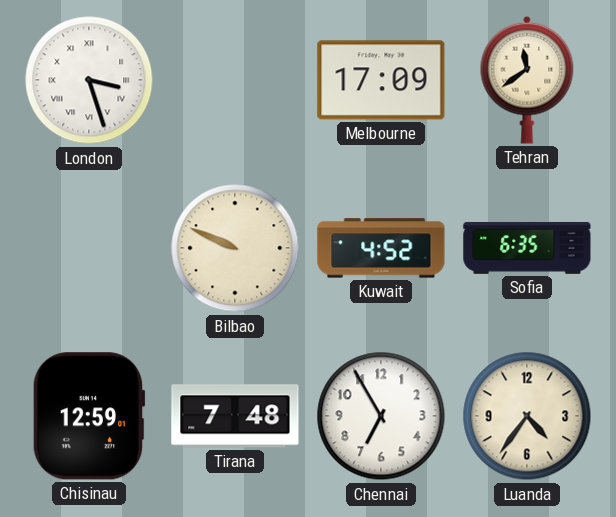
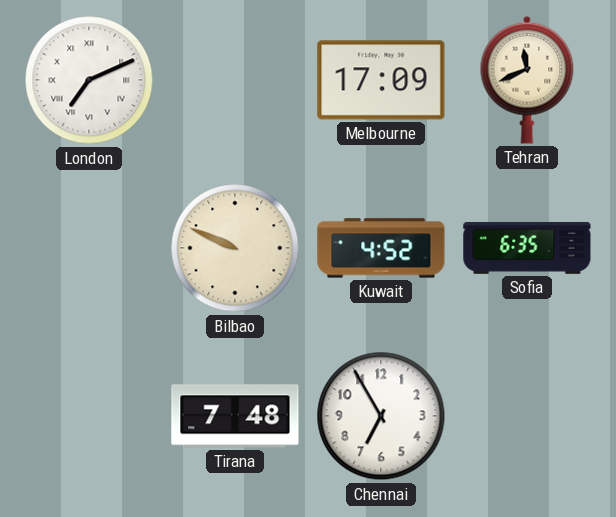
London: 3:27 -> 7:11
Tehran: 11:39 -> 11:41
Chisinau: 12:59 -> none
Luanda: 4:36 -> none
